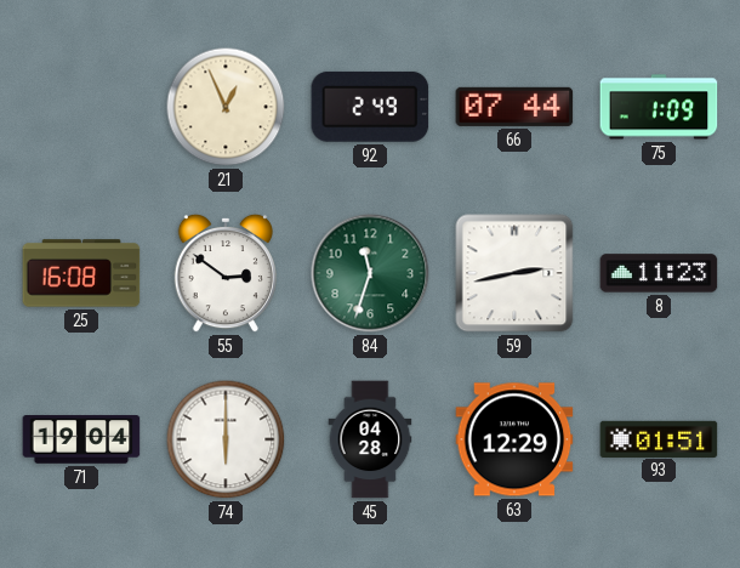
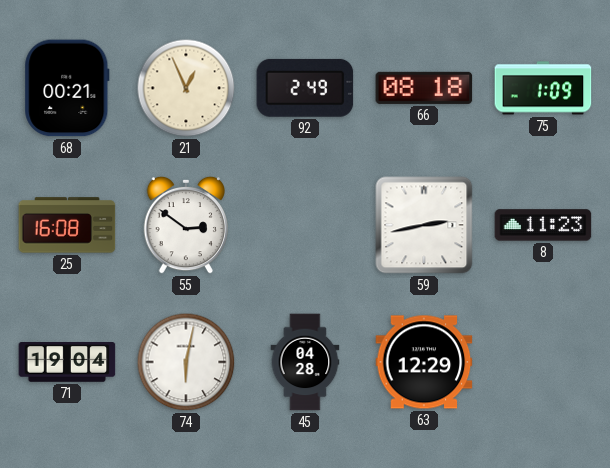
68: none -> 00:21
66: 07:44 -> 08:18
84: 11:33 -> none
74: 6:00 -> 6:02
93: 01:51 -> none
